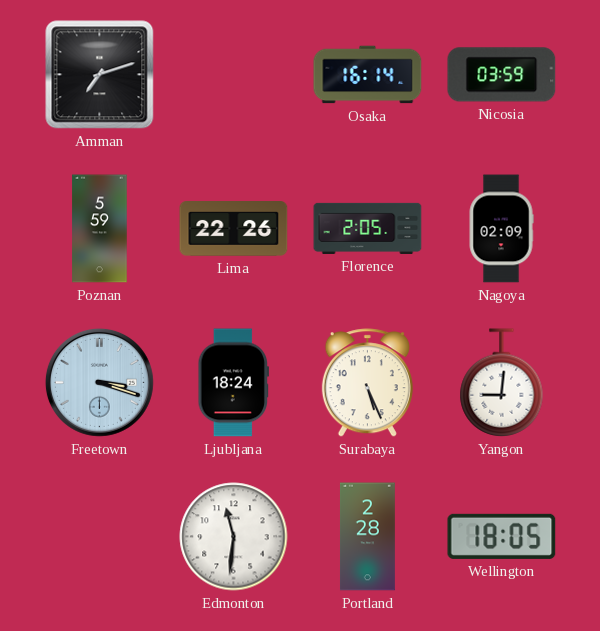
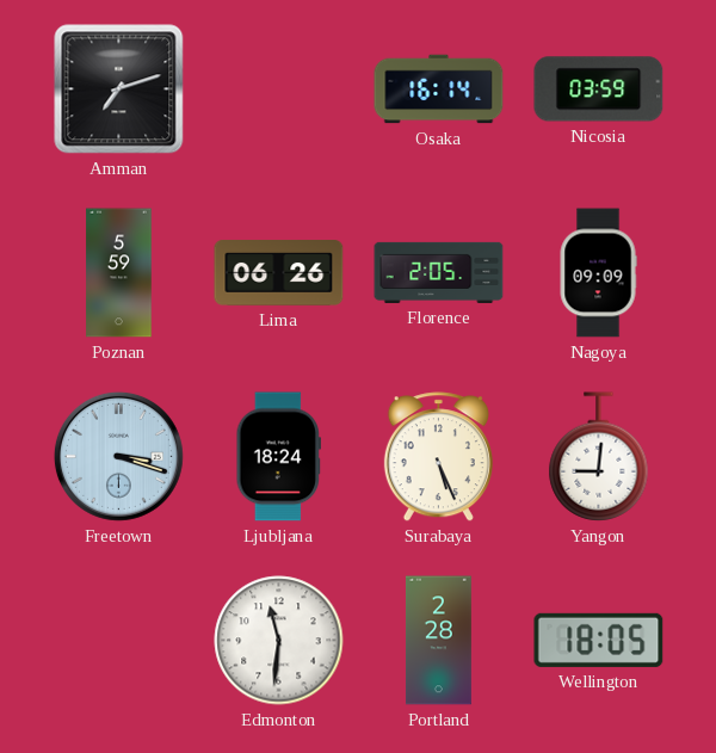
Lima: 22:26 -> 06:26
Nagoya: 02:09 -> 09:09
